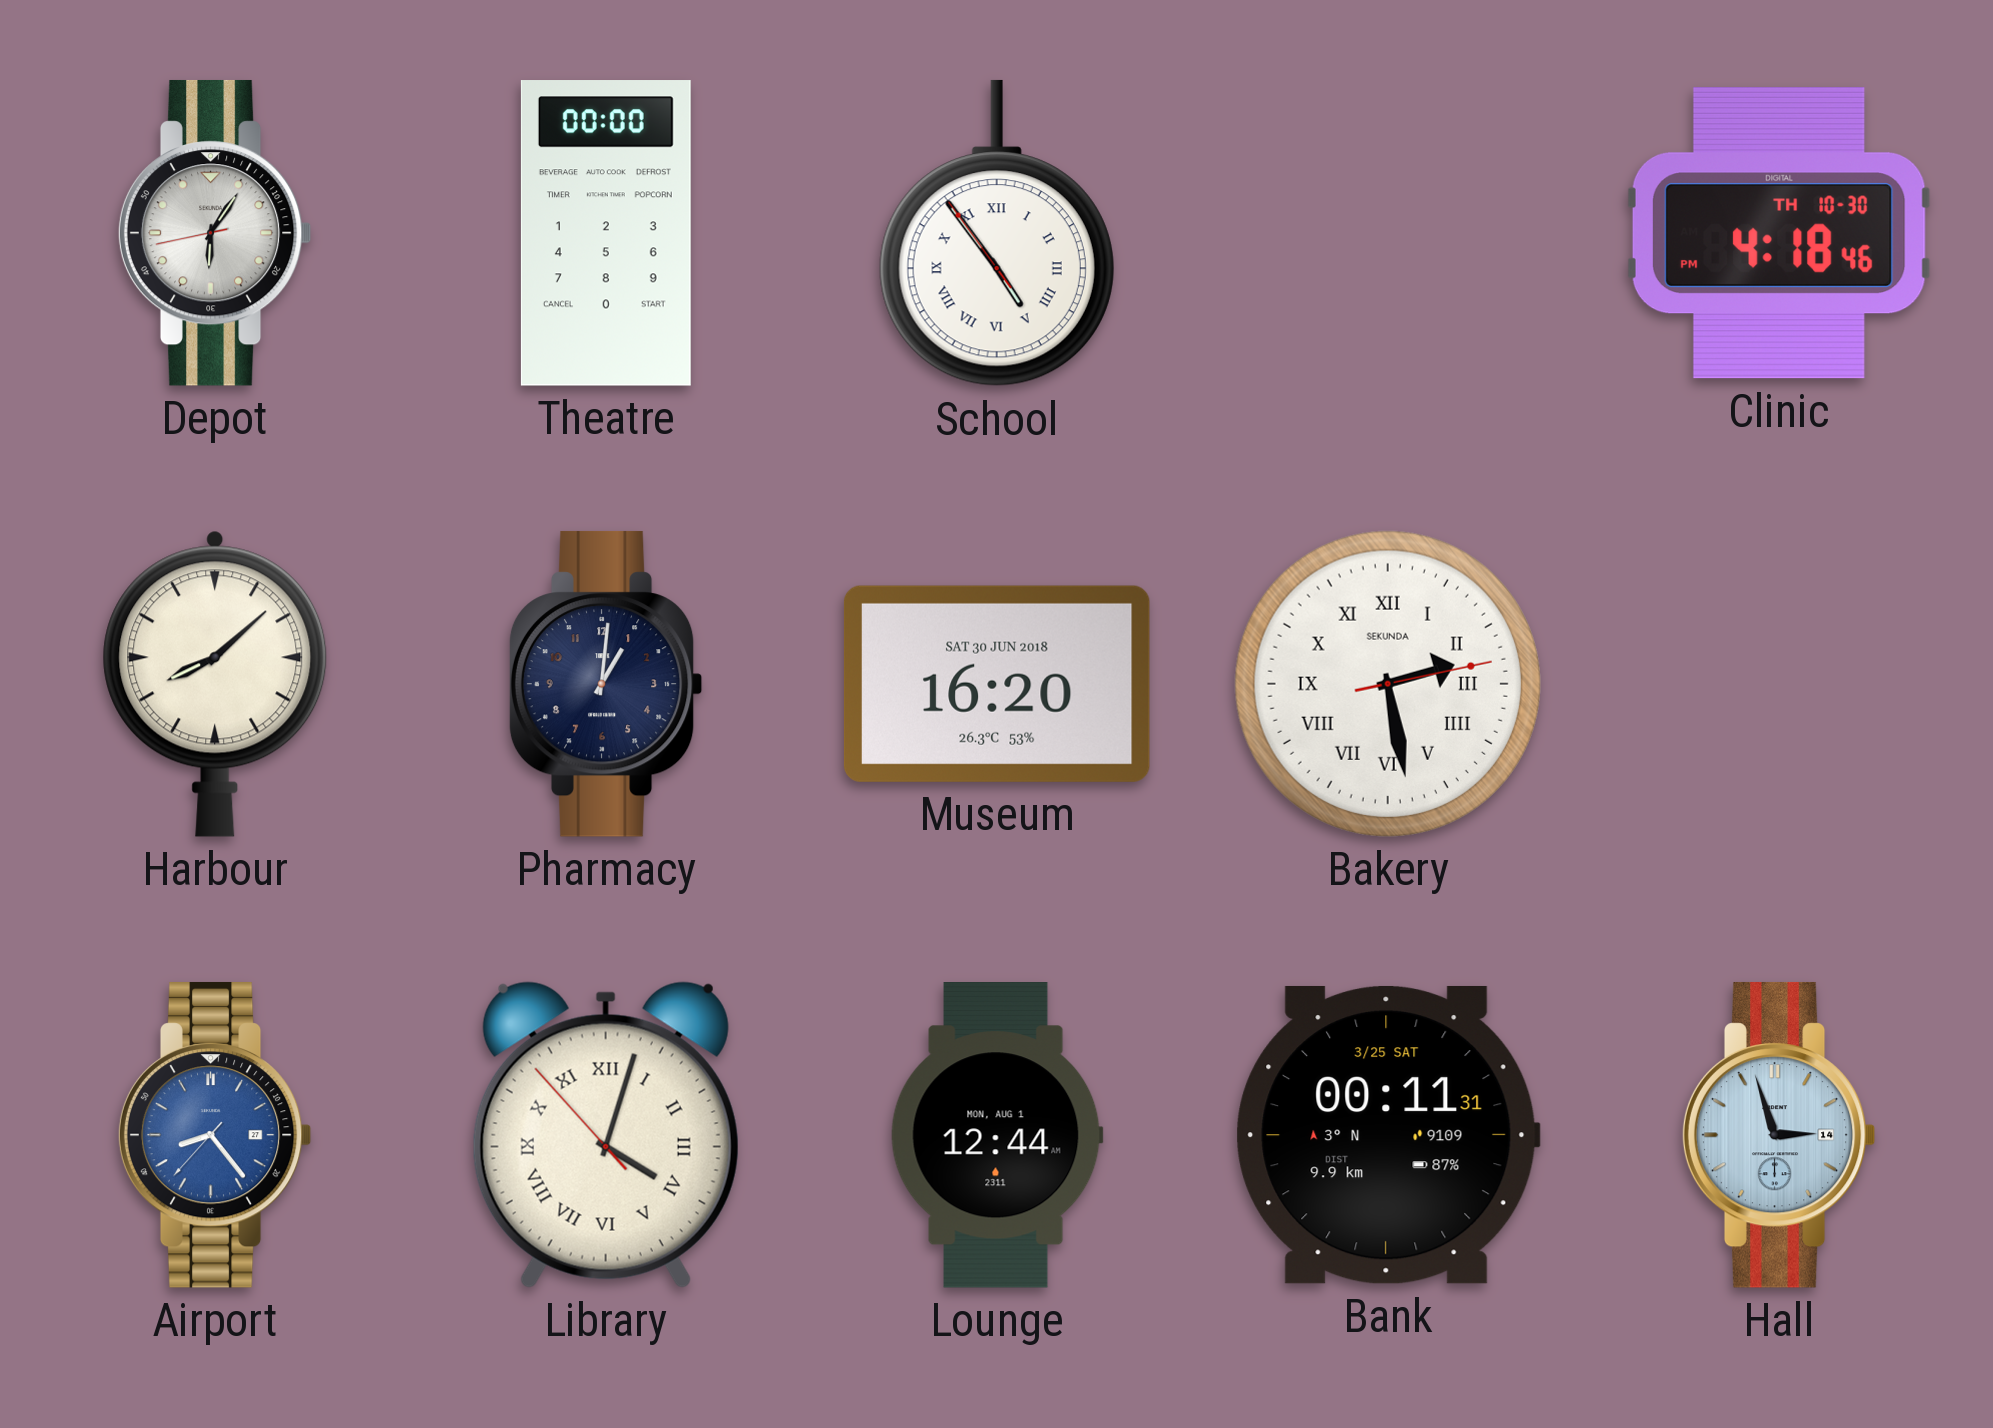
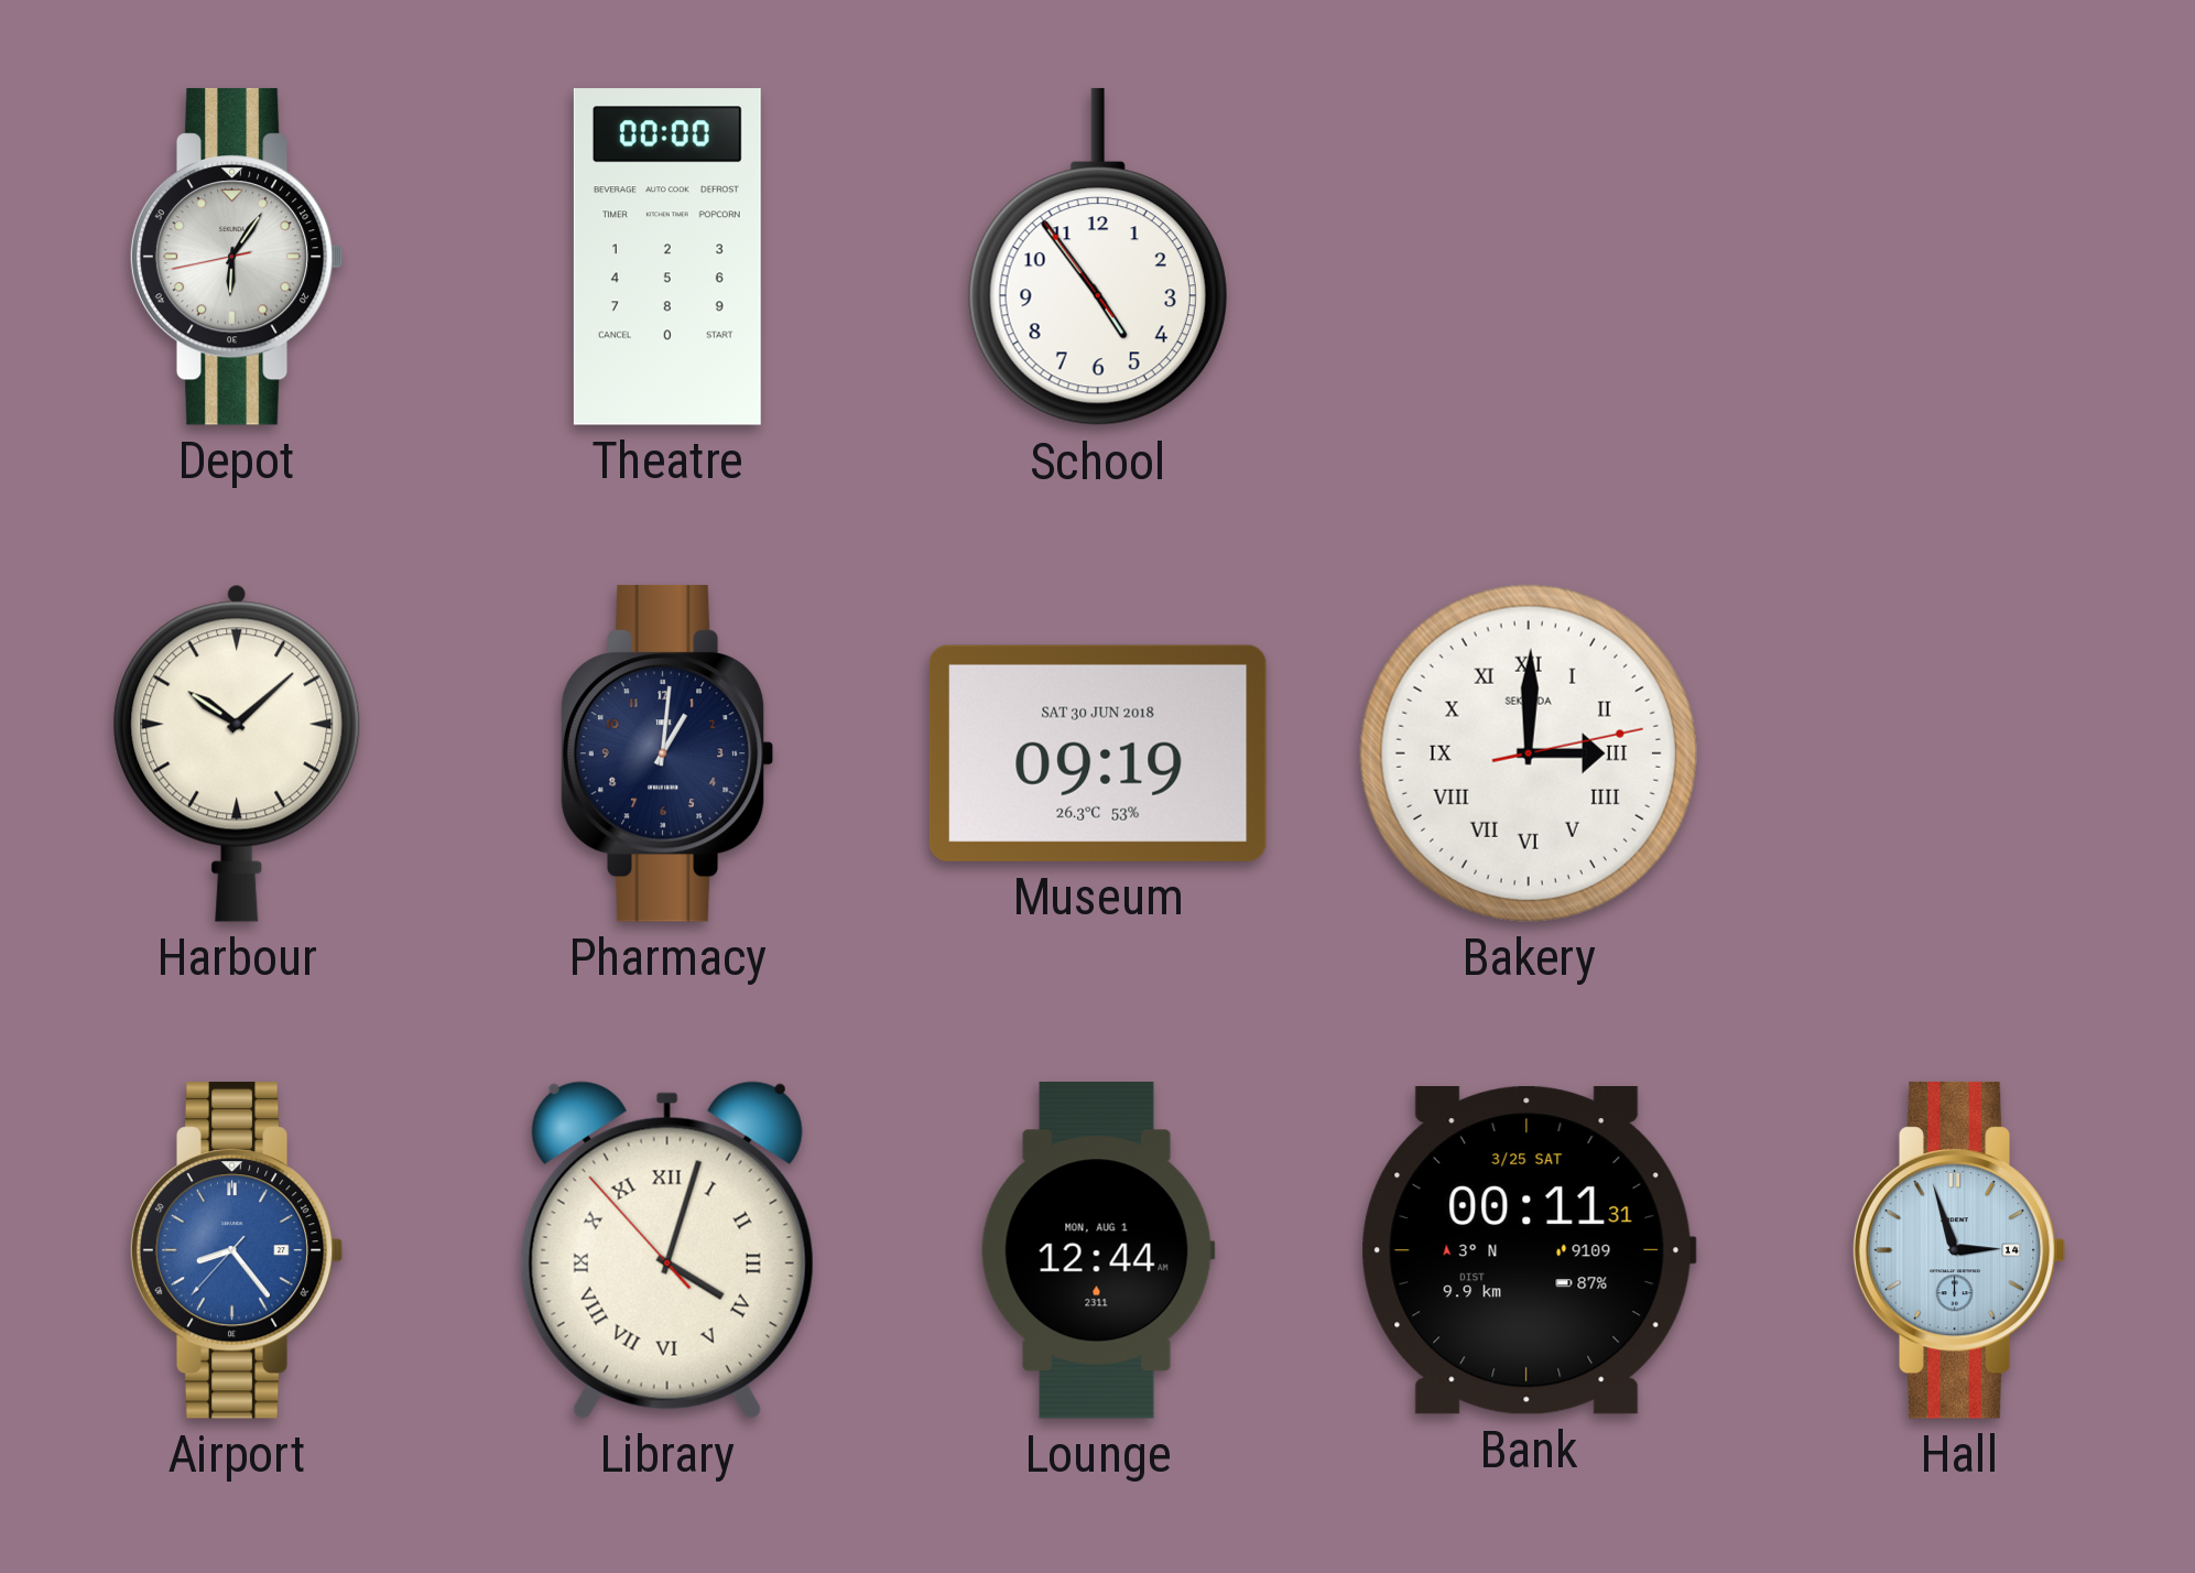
School numerals: Roman -> Arabic
Clinic: 4:18 -> none
Harbour: 8:08 -> 10:08
Museum: 16:20 -> 09:19
Bakery: 2:28 -> 3:00
